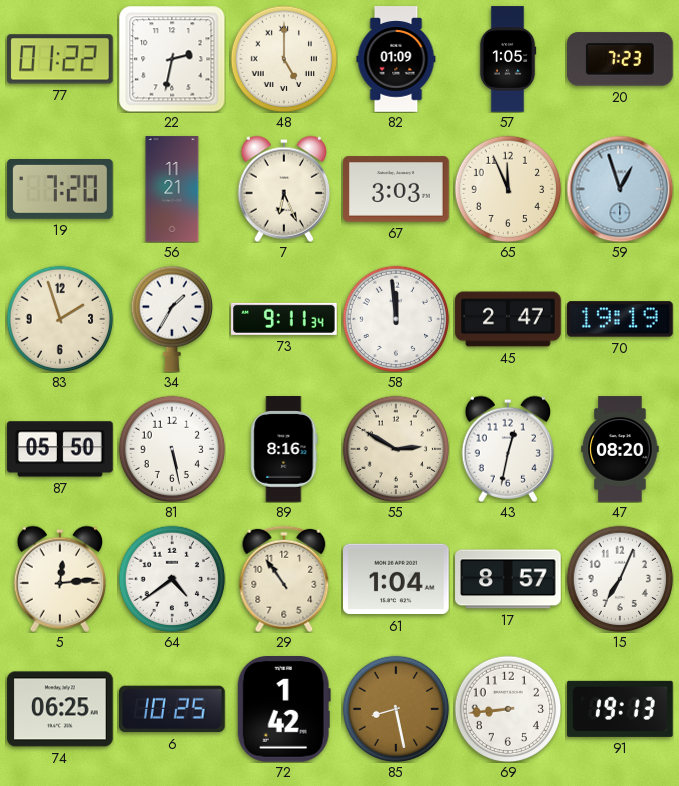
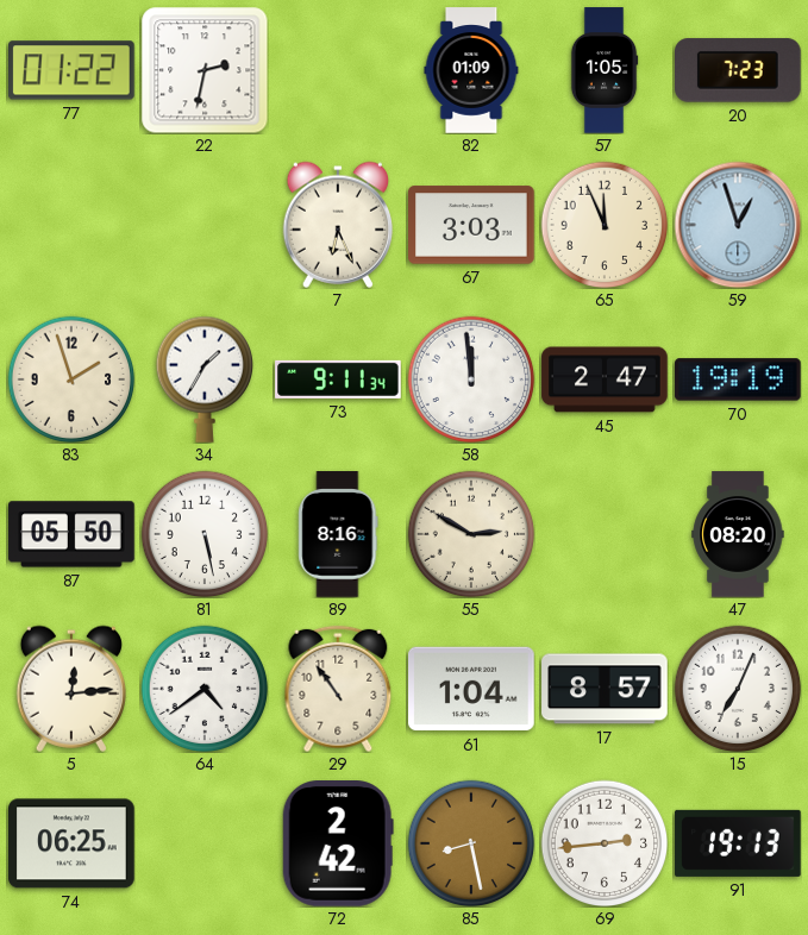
48: 5:00 -> none
19: 7:20 -> none
56: 11:21 -> none
43: 12:32 -> none
6: 10:25 -> none
72: 1:42 -> 2:42
69: 8:44 -> 2:44
